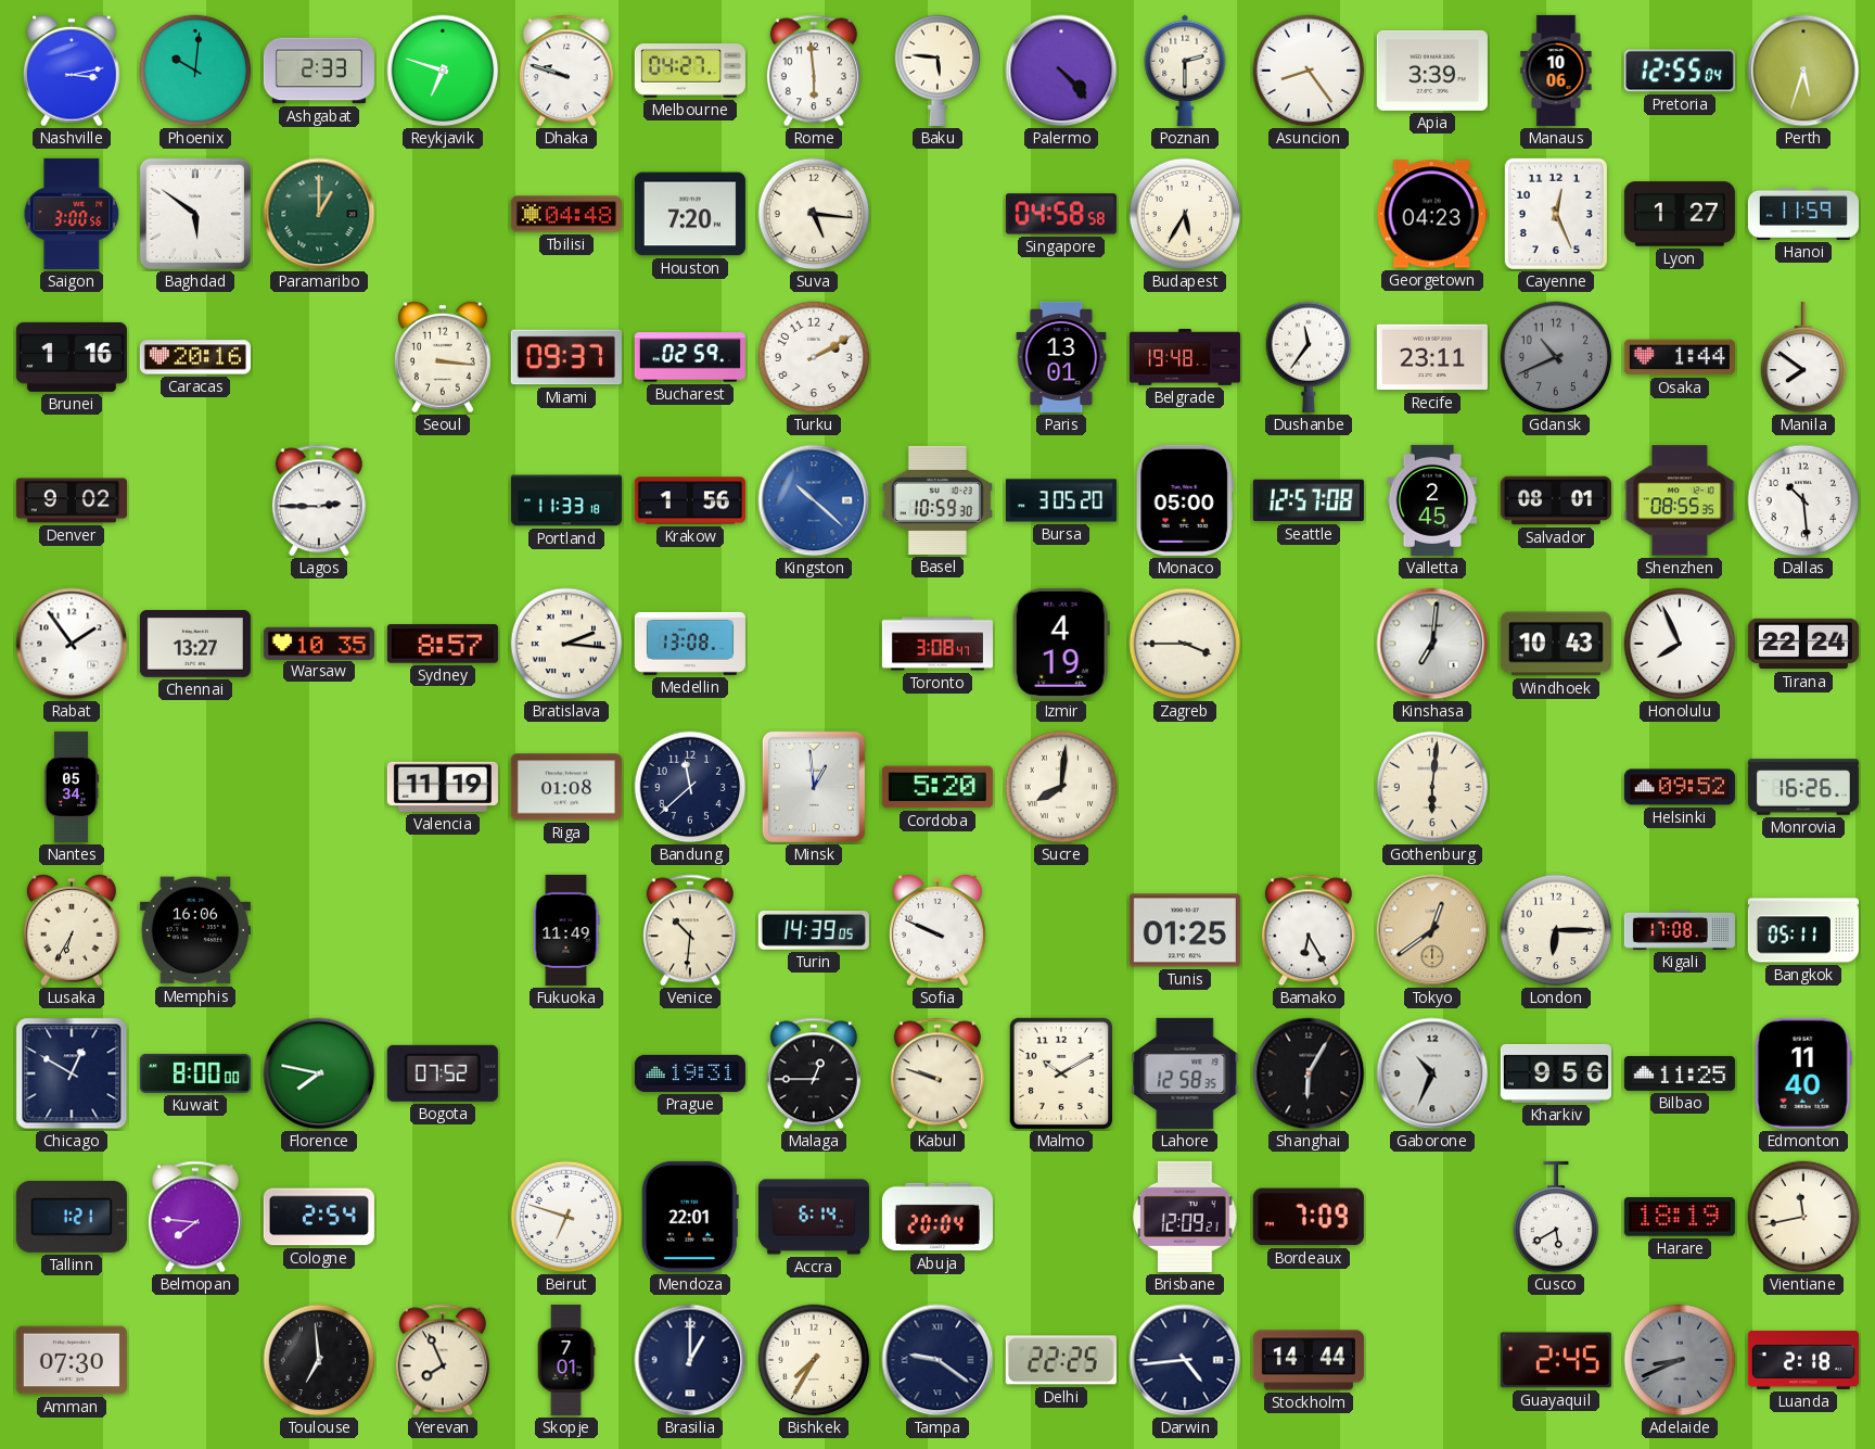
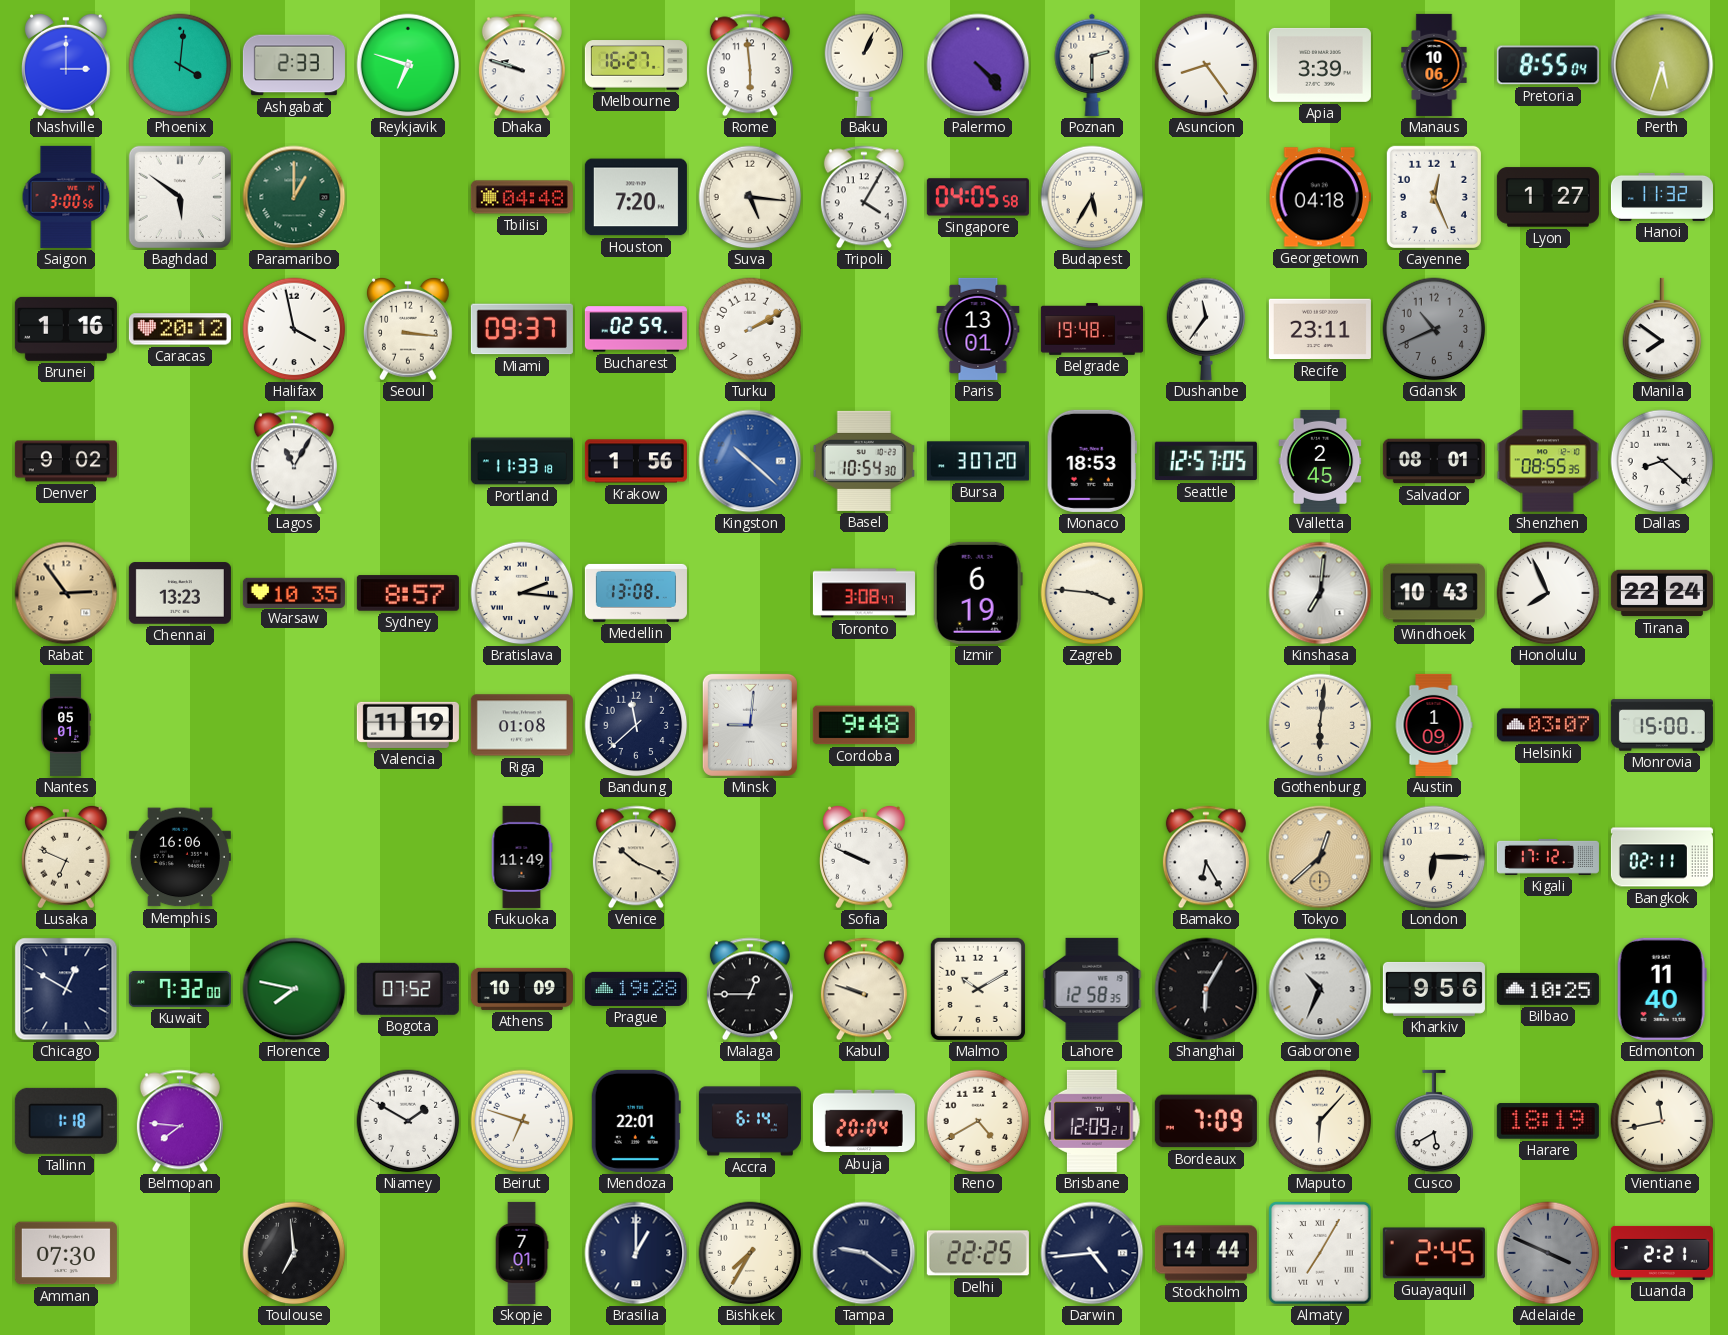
Nashville: 3:13 -> 3:00
Phoenix: 10:01 -> 4:01
Melbourne: 04:27 -> 16:27
Baku: 5:46 -> 1:04
Pretoria: 12:55 -> 8:55
Tripoli: none -> 4:05
Singapore: 04:58 -> 04:05
Georgetown: 04:23 -> 04:18
Hanoi: 11:59 -> 11:32
Caracas: 20:16 -> 20:12
Halifax: none -> 3:58
Osaka: 1:44 -> none
Lagos: 2:45 -> 11:05
Basel: 10:59 -> 10:54
Bursa: 3:05 -> 3:07
Monaco: 05:00 -> 18:53
Seattle: 12:57:08 -> 12:57:05
Dallas: 10:29 -> 8:22
Rabat: 1:54 -> 2:54
Rabat dial: white -> champagne
Chennai: 13:27 -> 13:23
Izmir: 4:19 -> 6:19
Zagreb: 3:45 -> 3:46
Nantes: 05:34 -> 05:01
Minsk: 12:59 -> 9:01
Cordoba: 5:20 -> 9:48
Sucre: 8:01 -> none
Austin: none -> 1:09
Helsinki: 09:52 -> 03:07
Monrovia: 16:26 -> 15:00
Lusaka: 6:35 -> 6:49
Venice: 10:31 -> 10:19
Turin: 14:39 -> none
Tunis: 01:25 -> none
Tokyo: 12:39 -> 12:38
Kigali: 17:08 -> 17:12
Bangkok: 05:11 -> 02:11
Kuwait: 8:00 -> 7:32
Athens: none -> 10:09
Prague: 19:31 -> 19:28
Bilbao: 11:25 -> 10:25
Tallinn: 1:21 -> 1:18
Cologne: 2:54 -> none
Niamey: none -> 1:50
Reno: none -> 4:40
Maputo: none -> 6:07
Yerevan: 7:56 -> none
Almaty: none -> 7:05
Adelaide: 8:41 -> 3:49
Luanda: 2:18 -> 2:21
